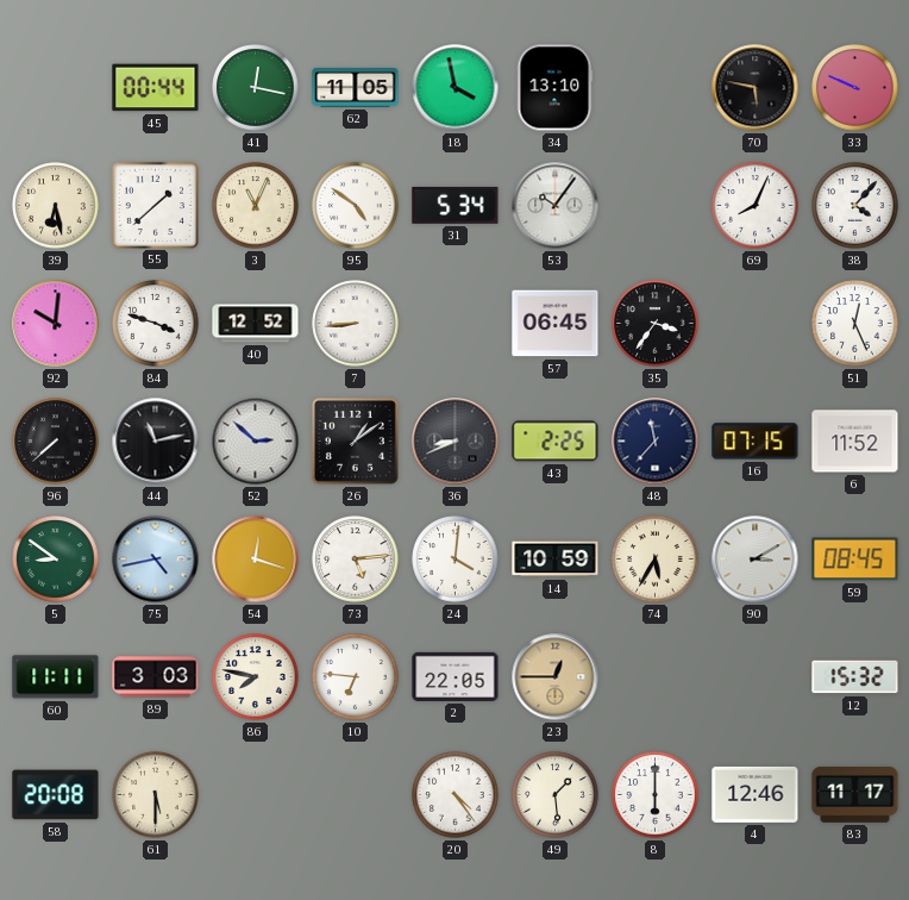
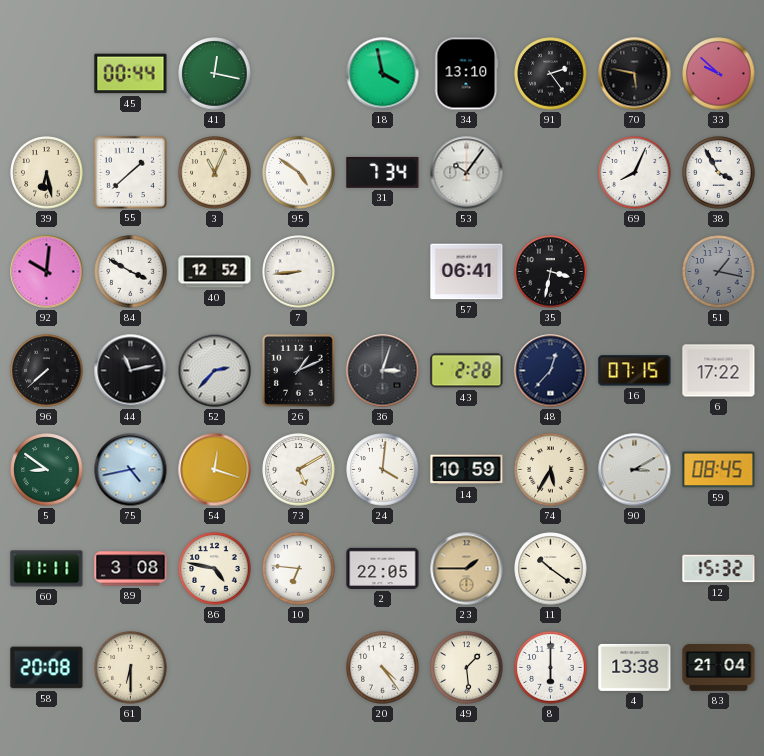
62: 11:05 -> none
91: none -> 2:24
33: 9:49 -> 9:52
31: 5:34 -> 7:34
38: 4:07 -> 3:55
84: 3:48 -> 3:50
57: 06:45 -> 06:41
35: 3:36 -> 3:32
51: 12:26 -> 1:17
51 dial: white -> grey
52: 2:52 -> 2:37
26: 1:09 -> 1:11
36: 8:41 -> 3:03
43: 2:25 -> 2:28
48: 11:37 -> 12:37
6: 11:52 -> 17:22
73: 5:14 -> 5:10
89: 3:03 -> 3:08
86: 7:47 -> 4:47
23: 12:45 -> 1:45
11: none -> 10:21
61: 5:30 -> 6:30
4: 12:46 -> 13:38
83: 11:17 -> 21:04
